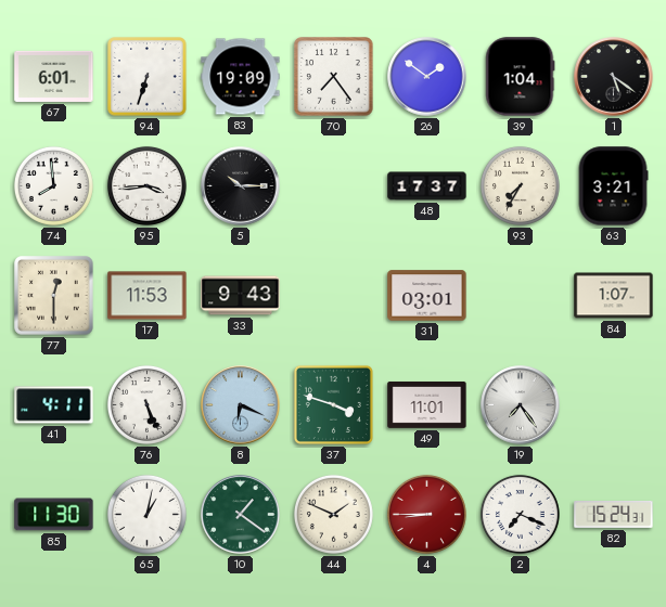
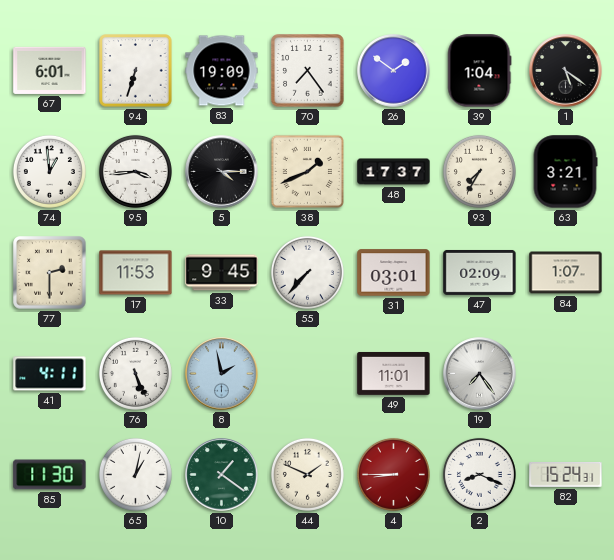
74: 7:59 -> 12:59
5: 10:15 -> 4:15
38: none -> 1:41
77: 12:30 -> 2:30
33: 9:43 -> 9:45
55: none -> 7:37
47: none -> 02:09
8: 6:19 -> 1:58
37: 3:48 -> none
2: 7:19 -> 8:19
